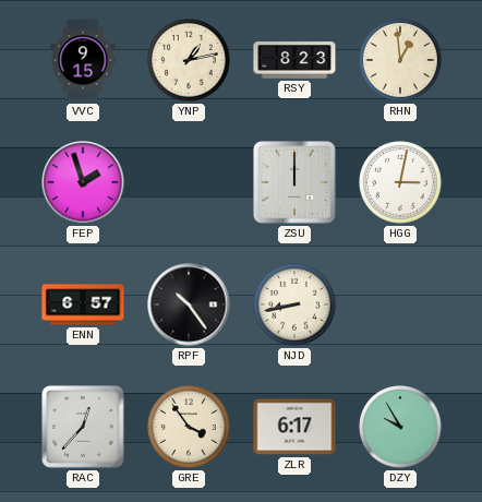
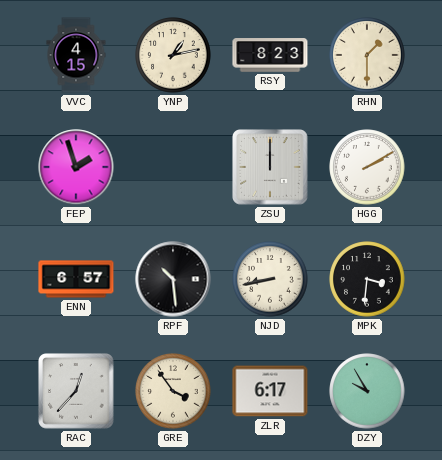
VVC: 9:15 -> 4:15
RHN: 12:59 -> 1:30
HGG: 3:02 -> 2:10
RPF: 10:24 -> 10:29
MPK: none -> 3:31
